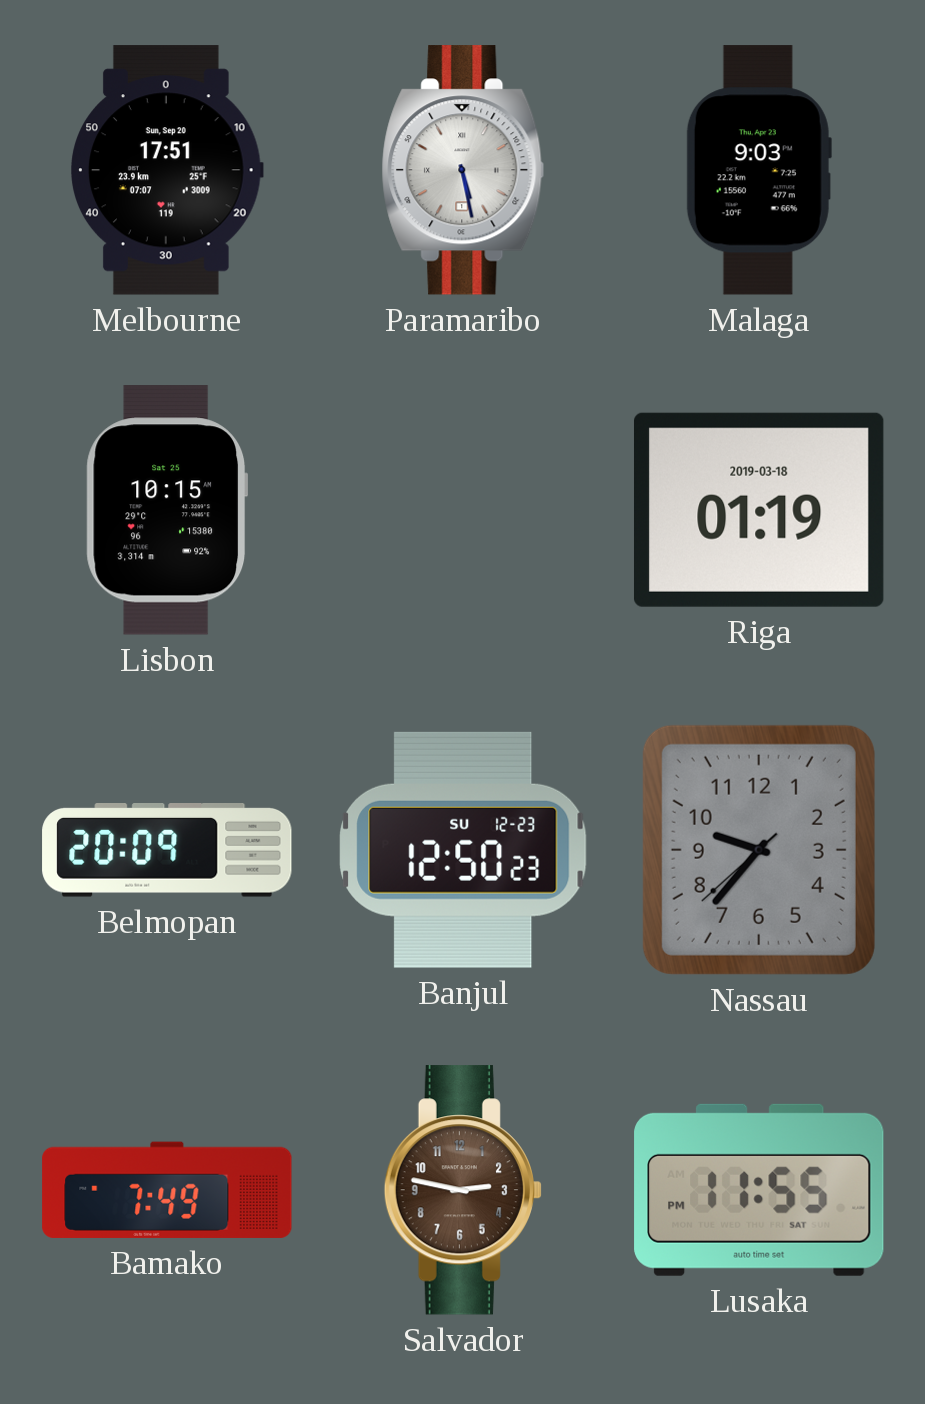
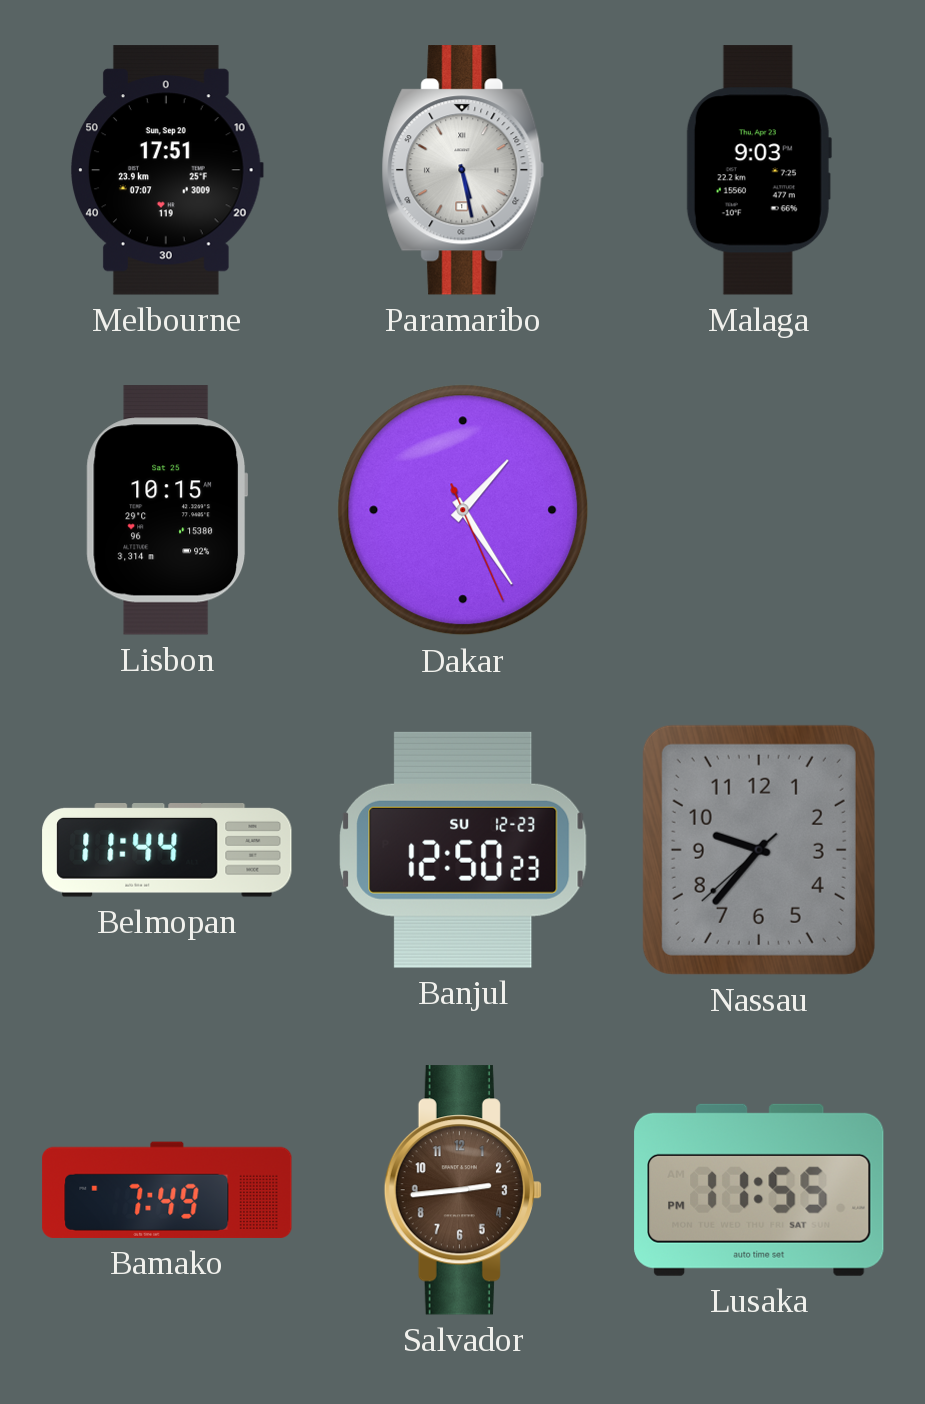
Dakar: none -> 1:24
Riga: 01:19 -> none
Belmopan: 20:09 -> 11:44
Salvador: 2:47 -> 2:44
